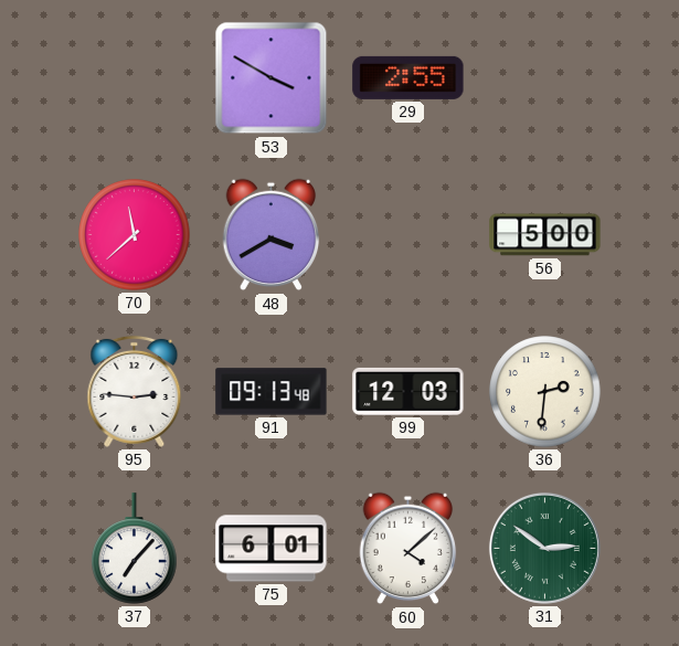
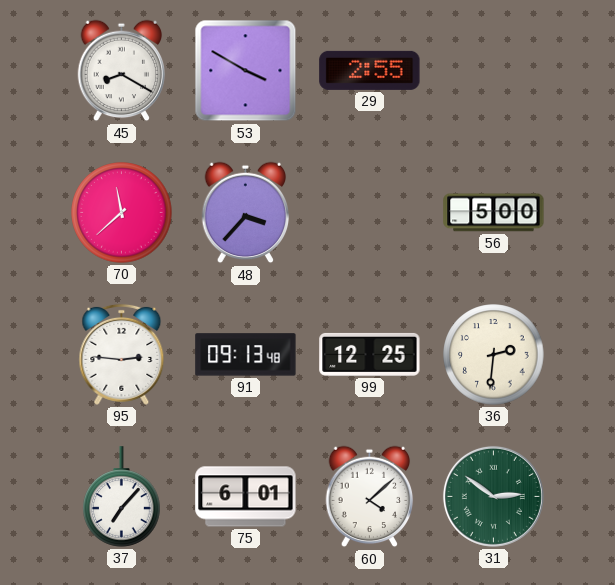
45: none -> 8:20
48: 3:40 -> 3:37
99: 12:03 -> 12:25
